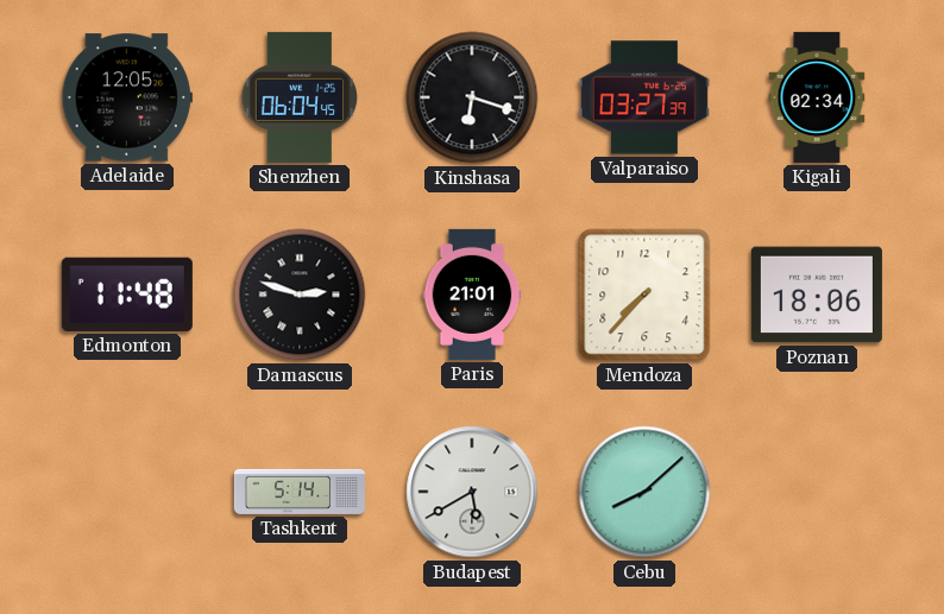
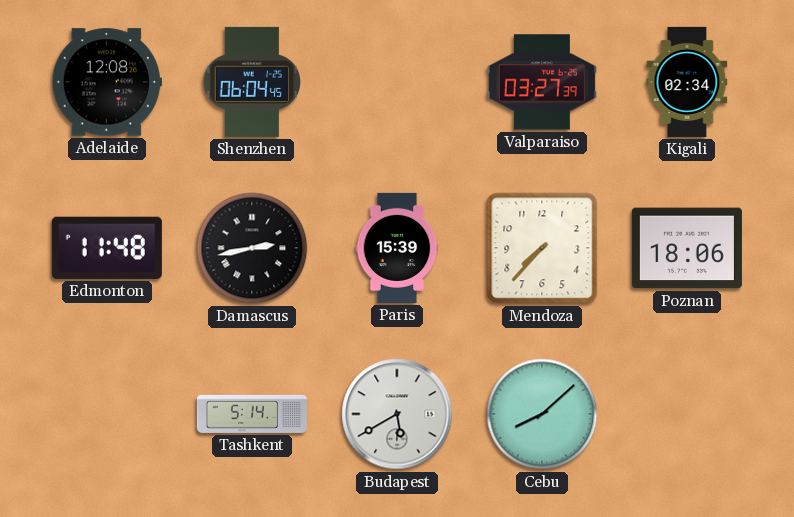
Adelaide: 12:05 -> 12:08
Kinshasa: 6:18 -> none
Damascus: 2:48 -> 2:43
Paris: 21:01 -> 15:39
